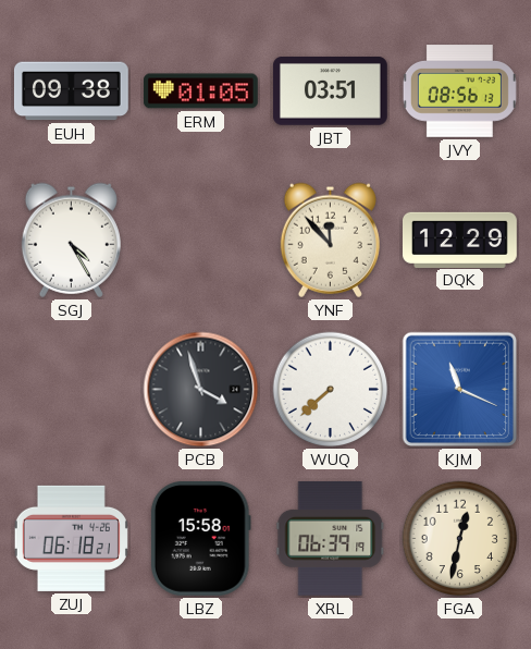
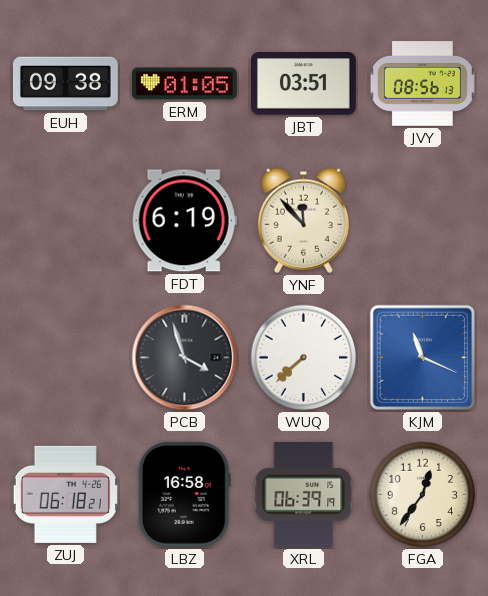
SGJ: 4:25 -> none
FDT: none -> 6:19
DQK: 12:29 -> none
LBZ: 15:58 -> 16:58
FGA: 12:32 -> 12:36
